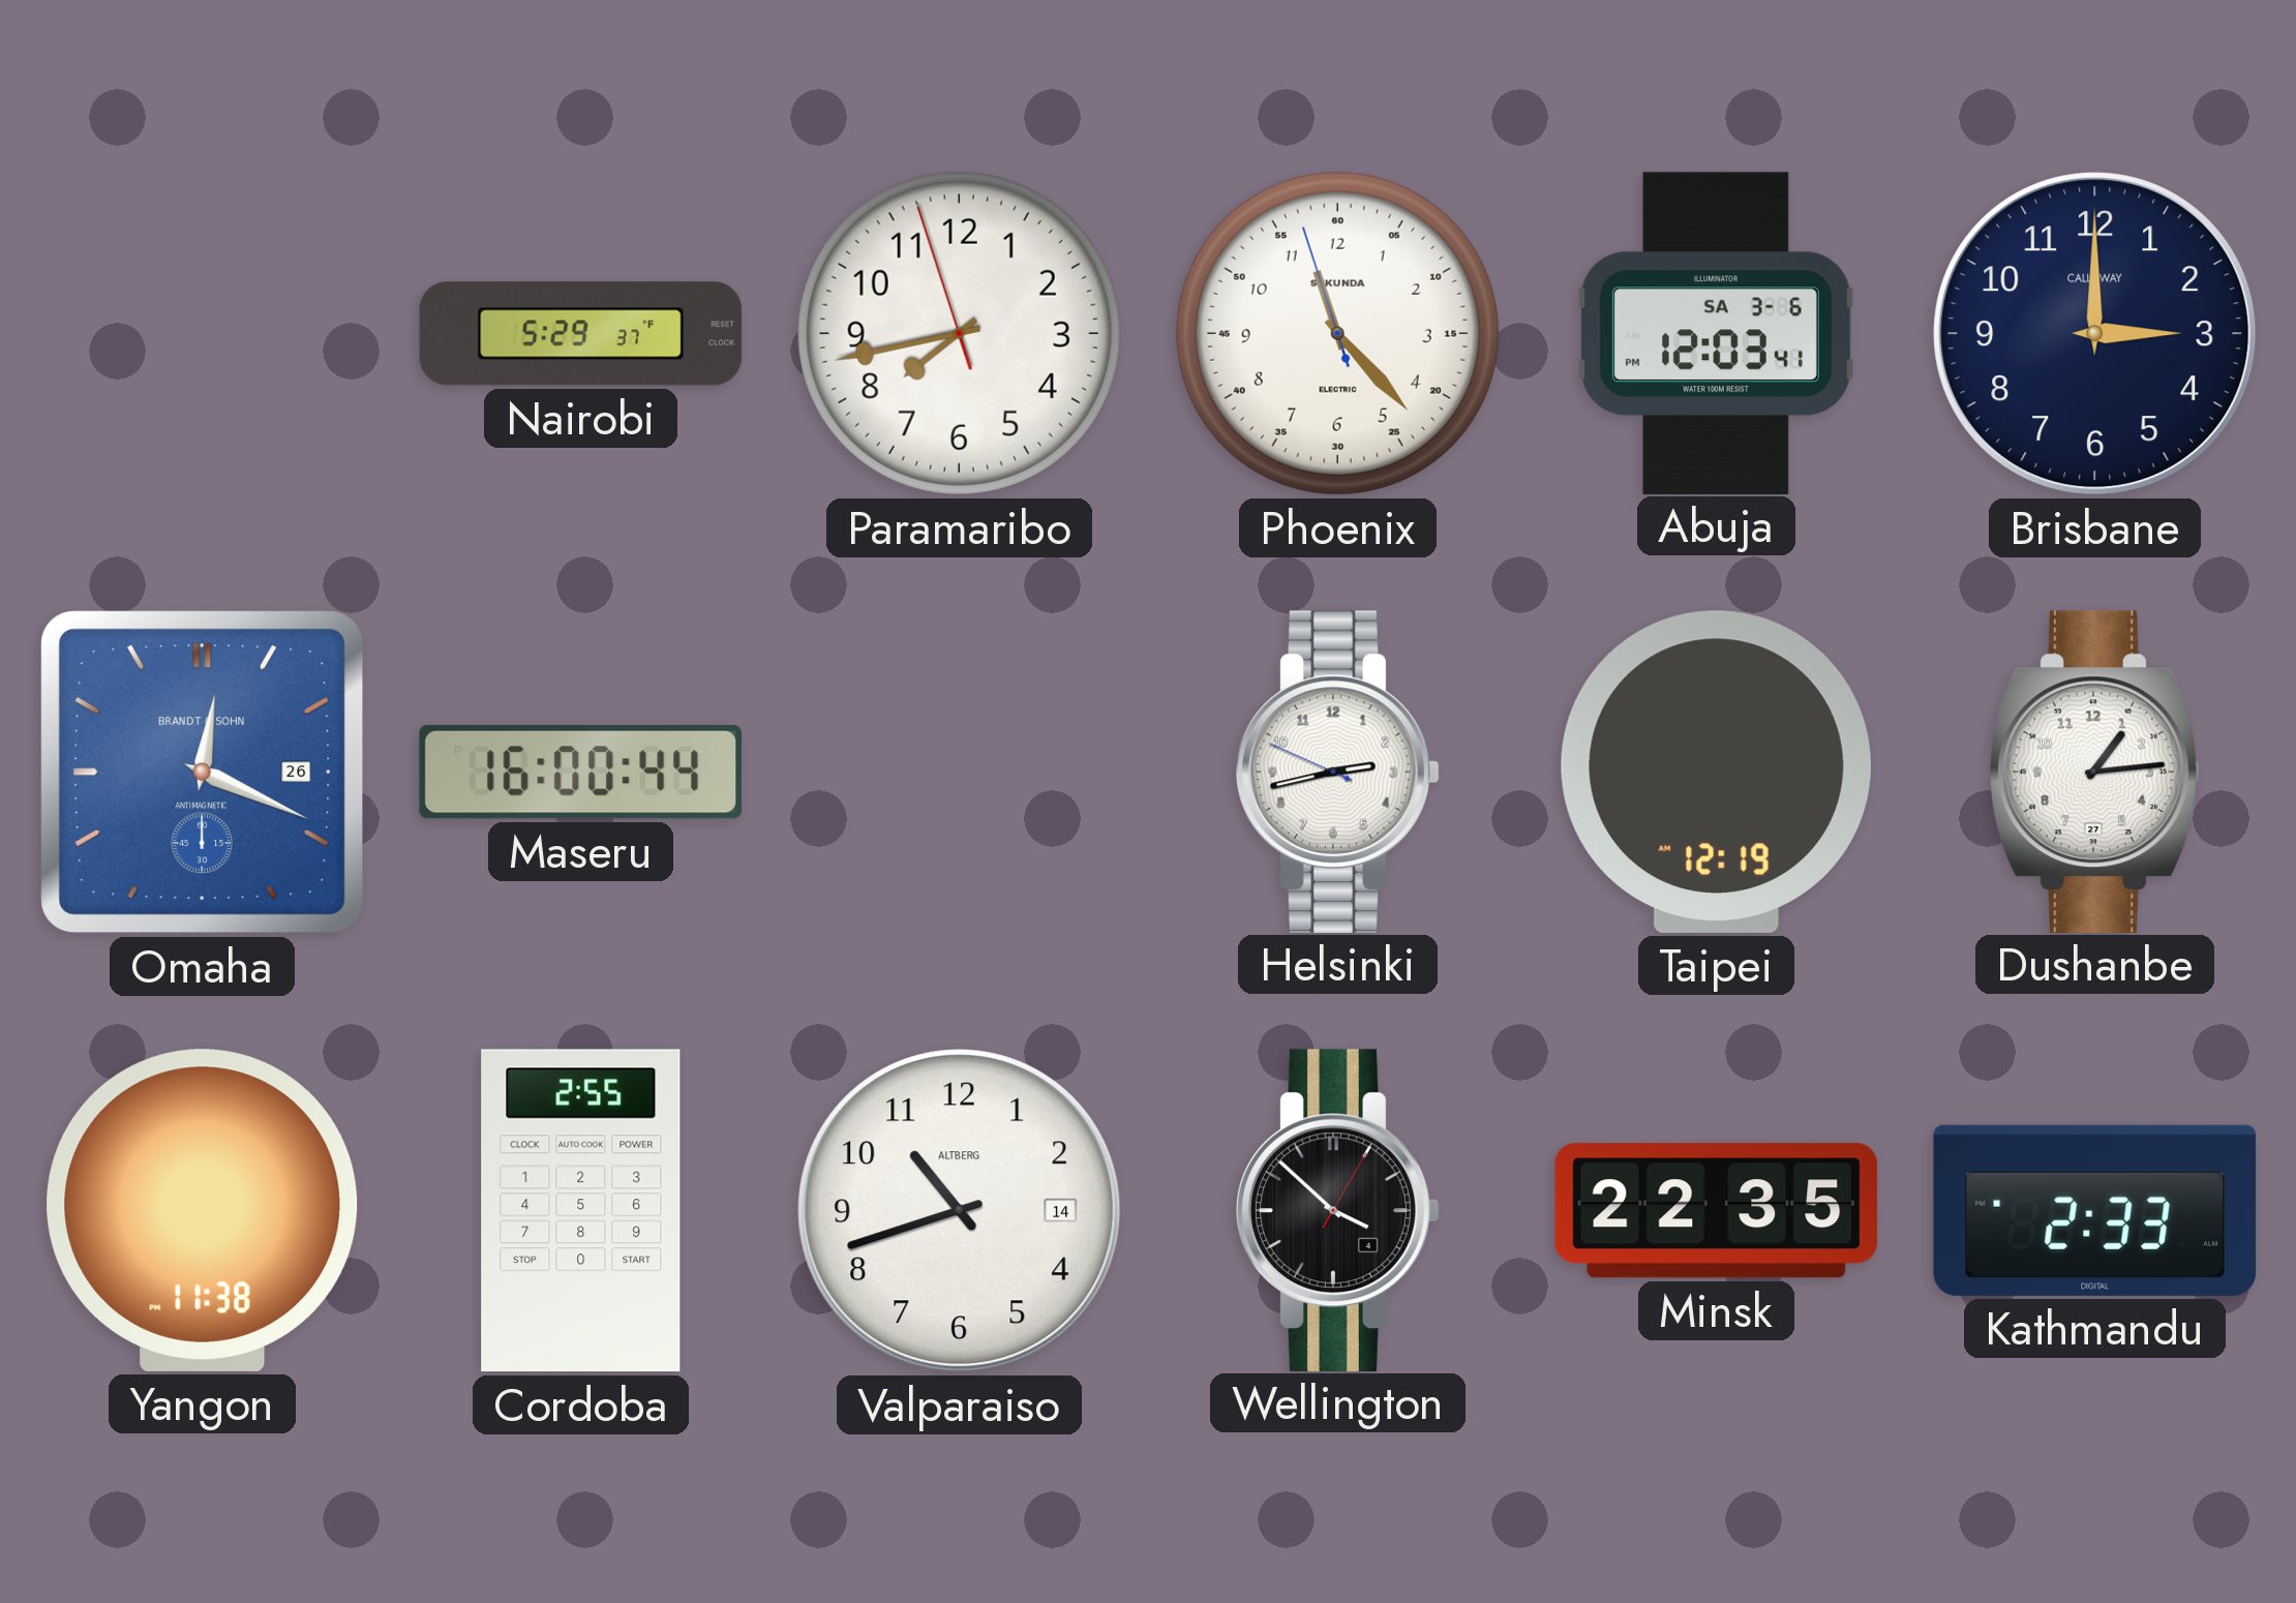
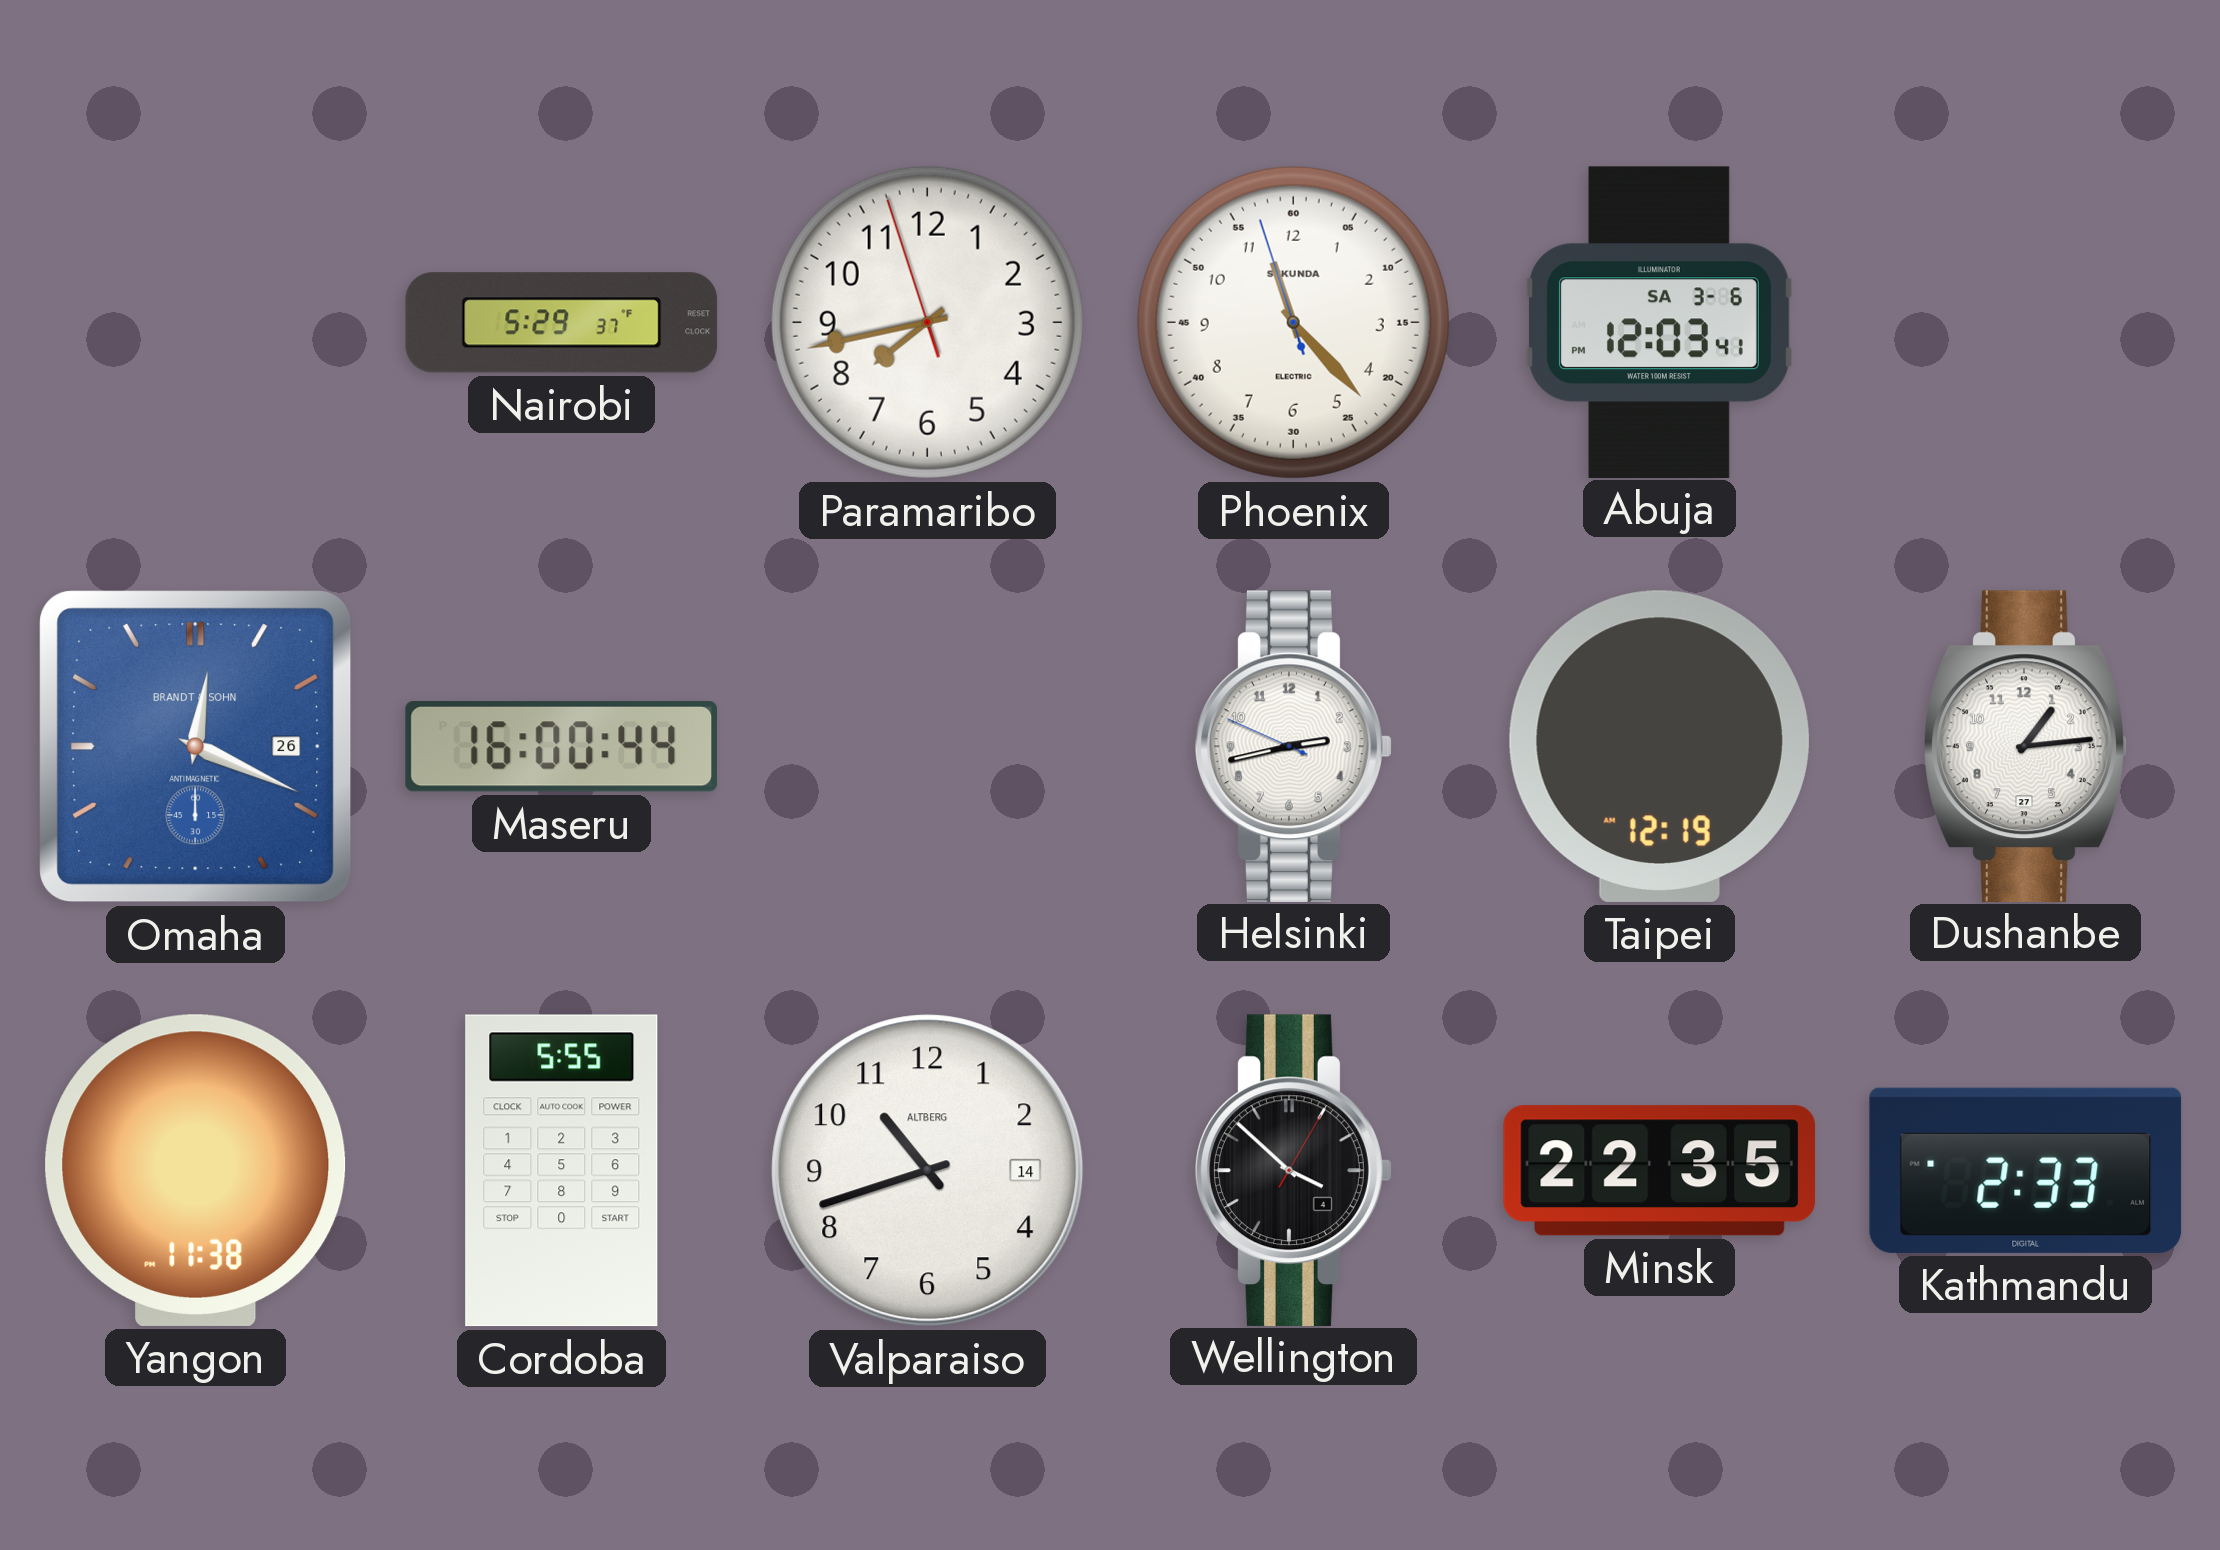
Brisbane: 3:00 -> none
Cordoba: 2:55 -> 5:55
